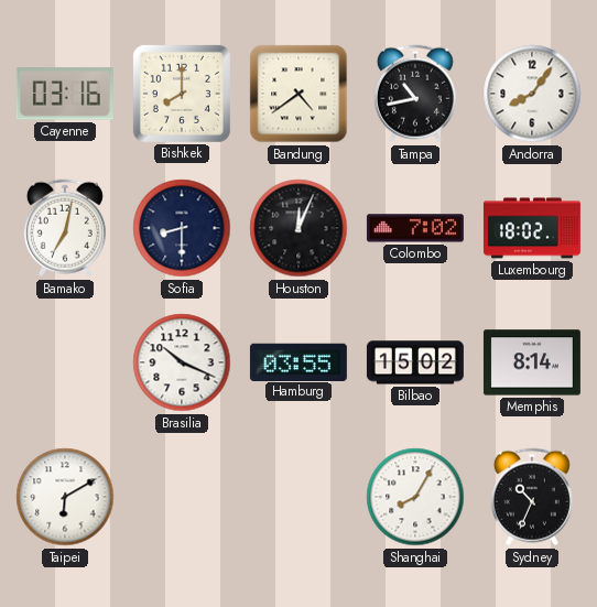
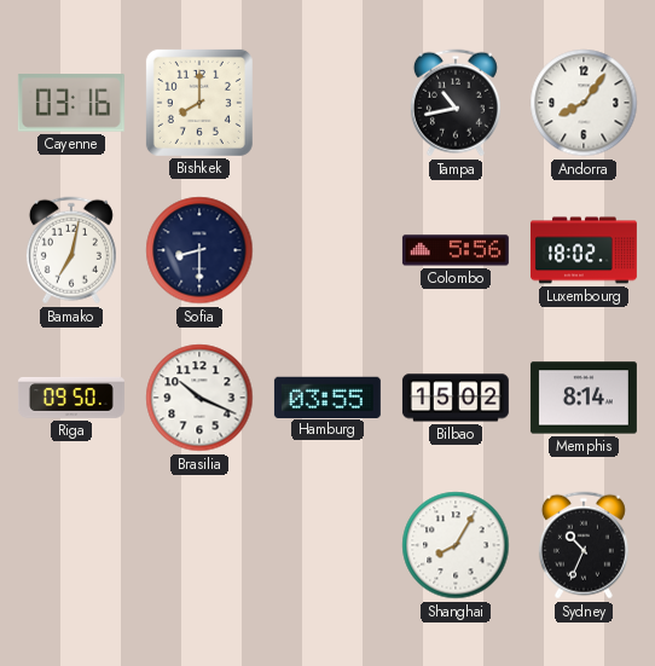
Bandung: 4:39 -> none
Houston: 12:04 -> none
Colombo: 7:02 -> 5:56
Riga: none -> 09:50
Taipei: 6:10 -> none
